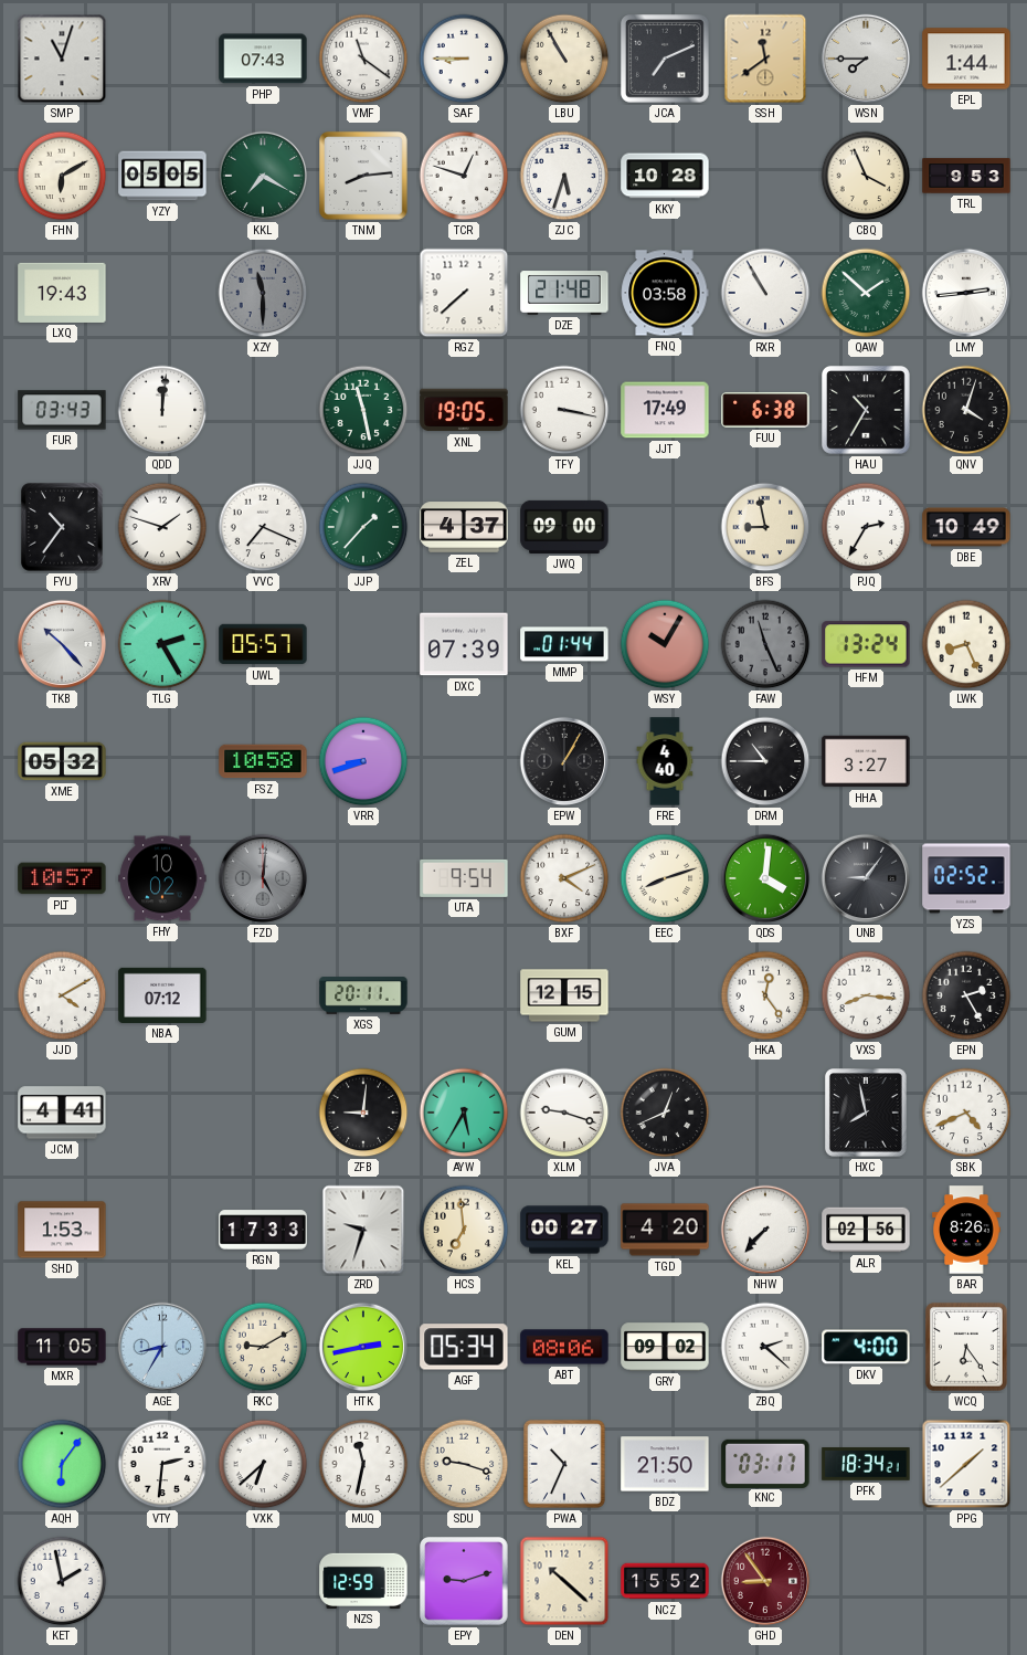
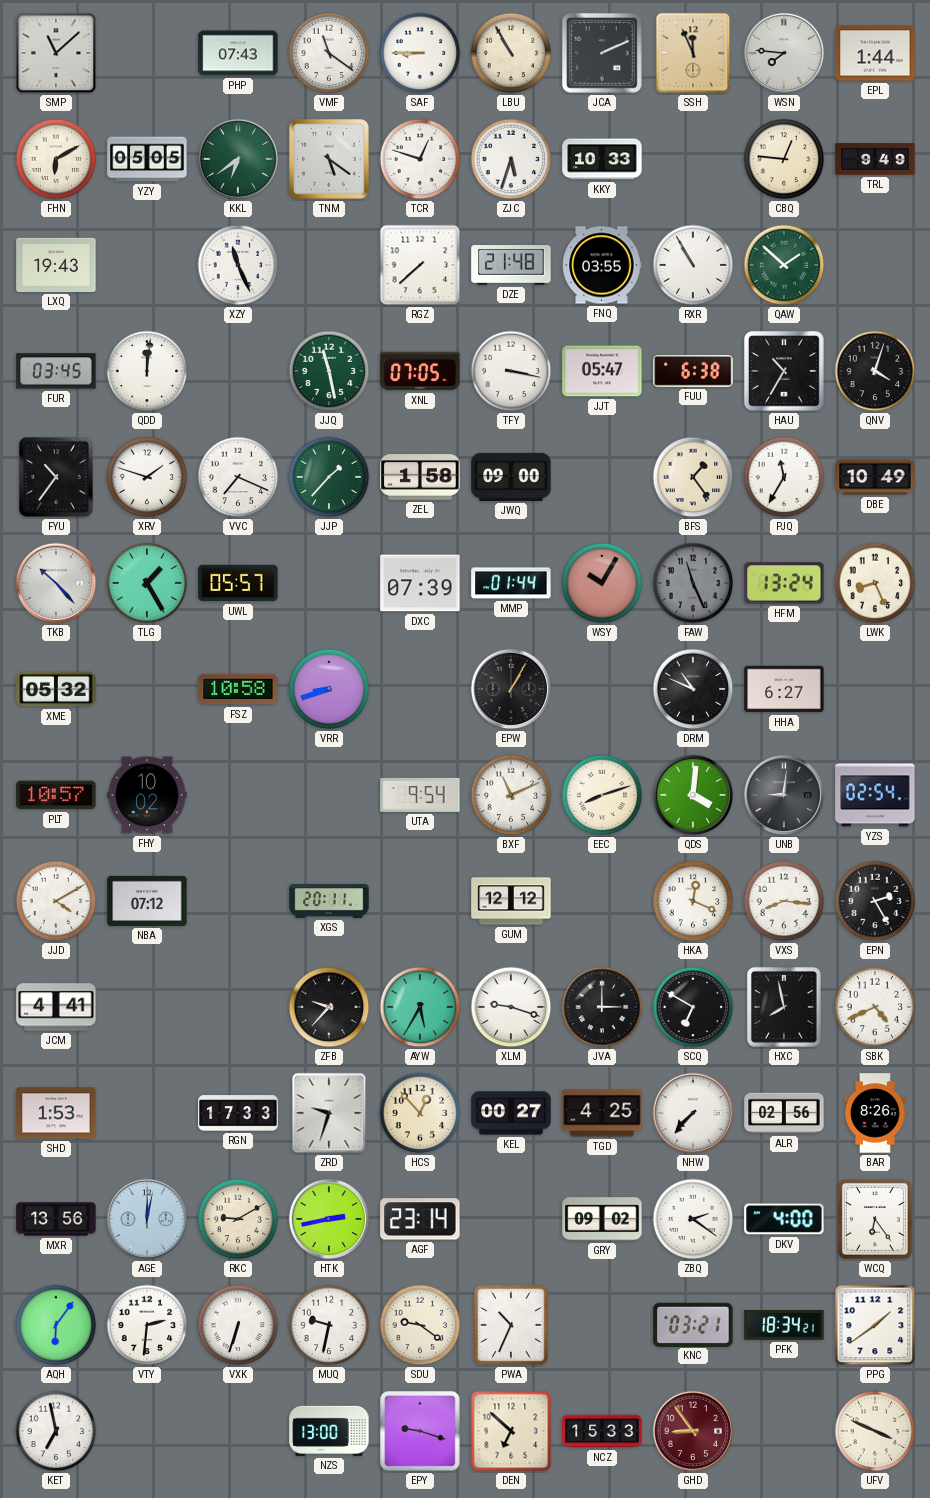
SMP: 11:03 -> 11:08
JCA: 7:11 -> 2:11
SSH: 11:39 -> 11:56
WSN: 7:45 -> 7:46
KKL: 7:20 -> 6:39
TNM: 8:14 -> 5:21
KKY: 10:28 -> 10:33
CBQ: 3:56 -> 12:46
TRL: 9:53 -> 9:49
XZY: 11:30 -> 11:26
XZY dial: grey -> white
FNQ: 03:58 -> 03:55
LMY: 2:44 -> none
FUR: 03:43 -> 03:45
XNL: 19:05 -> 07:05
JJT: 17:49 -> 05:47
ZEL: 4:37 -> 1:58
BFS: 8:58 -> 1:24
PJQ: 2:35 -> 11:35
TLG: 2:25 -> 1:25
FRE: 4:40 -> none
DRM: 10:45 -> 10:49
HHA: 3:27 -> 6:27
FZD: 5:01 -> none
BXF: 4:11 -> 11:11
UNB: 9:06 -> 9:01
YZS: 02:52 -> 02:54
GUM: 12:15 -> 12:12
HKA: 12:24 -> 12:19
ZFB: 9:01 -> 9:37
JVA: 12:41 -> 3:00
SCQ: none -> 6:50
HCS: 6:59 -> 12:53
TGD: 4:20 -> 4:25
MXR: 11:05 -> 13:56
AGE: 8:35 -> 12:02
AGF: 05:34 -> 23:14
ABT: 08:06 -> none
ZBQ: 2:22 -> 2:21
VXK: 6:38 -> 6:33
MUQ: 11:32 -> 9:32
SDU: 9:18 -> 9:21
BDZ: 21:50 -> none
KNC: 03:17 -> 03:21
PPG: 1:38 -> 1:39
KET: 1:58 -> 6:58
NZS: 12:59 -> 13:00
EPY: 9:12 -> 9:18
DEN: 10:22 -> 6:52
NCZ: 15:52 -> 15:33
UFV: none -> 3:49
